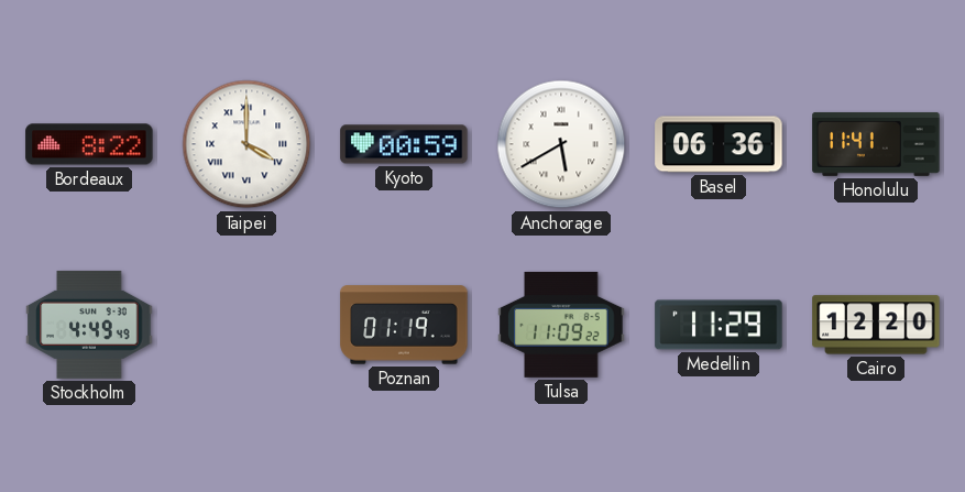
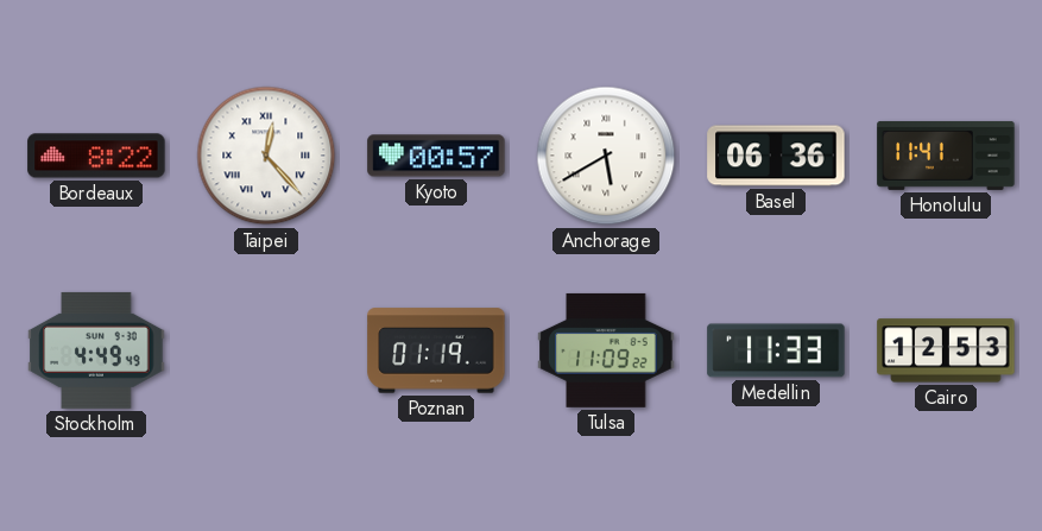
Taipei: 4:00 -> 12:23
Kyoto: 00:59 -> 00:57
Medellin: 11:29 -> 11:33
Cairo: 12:20 -> 12:53
